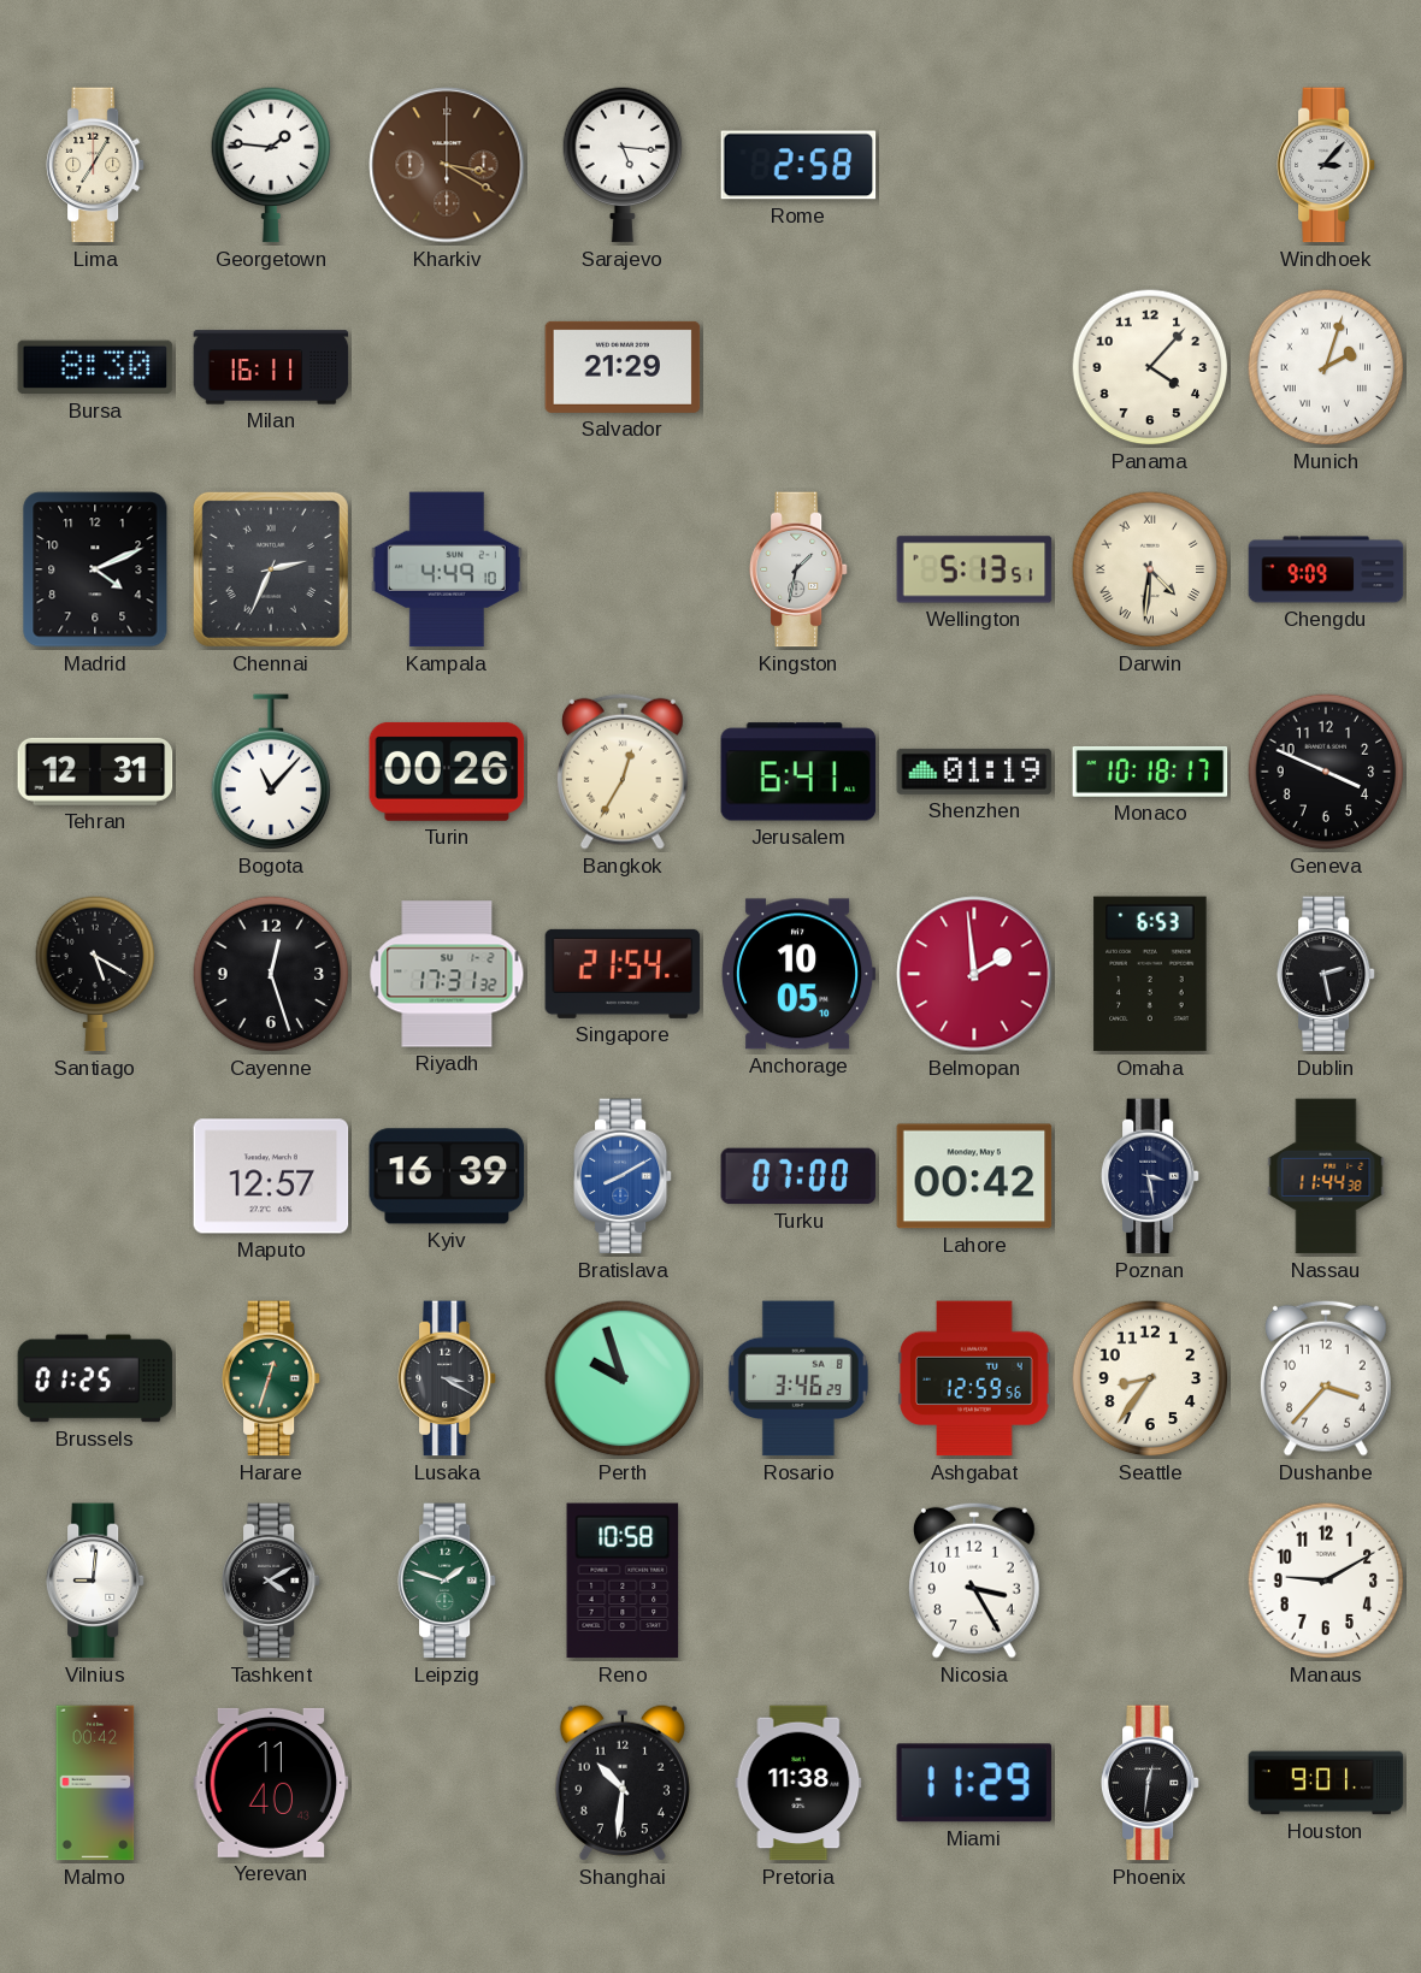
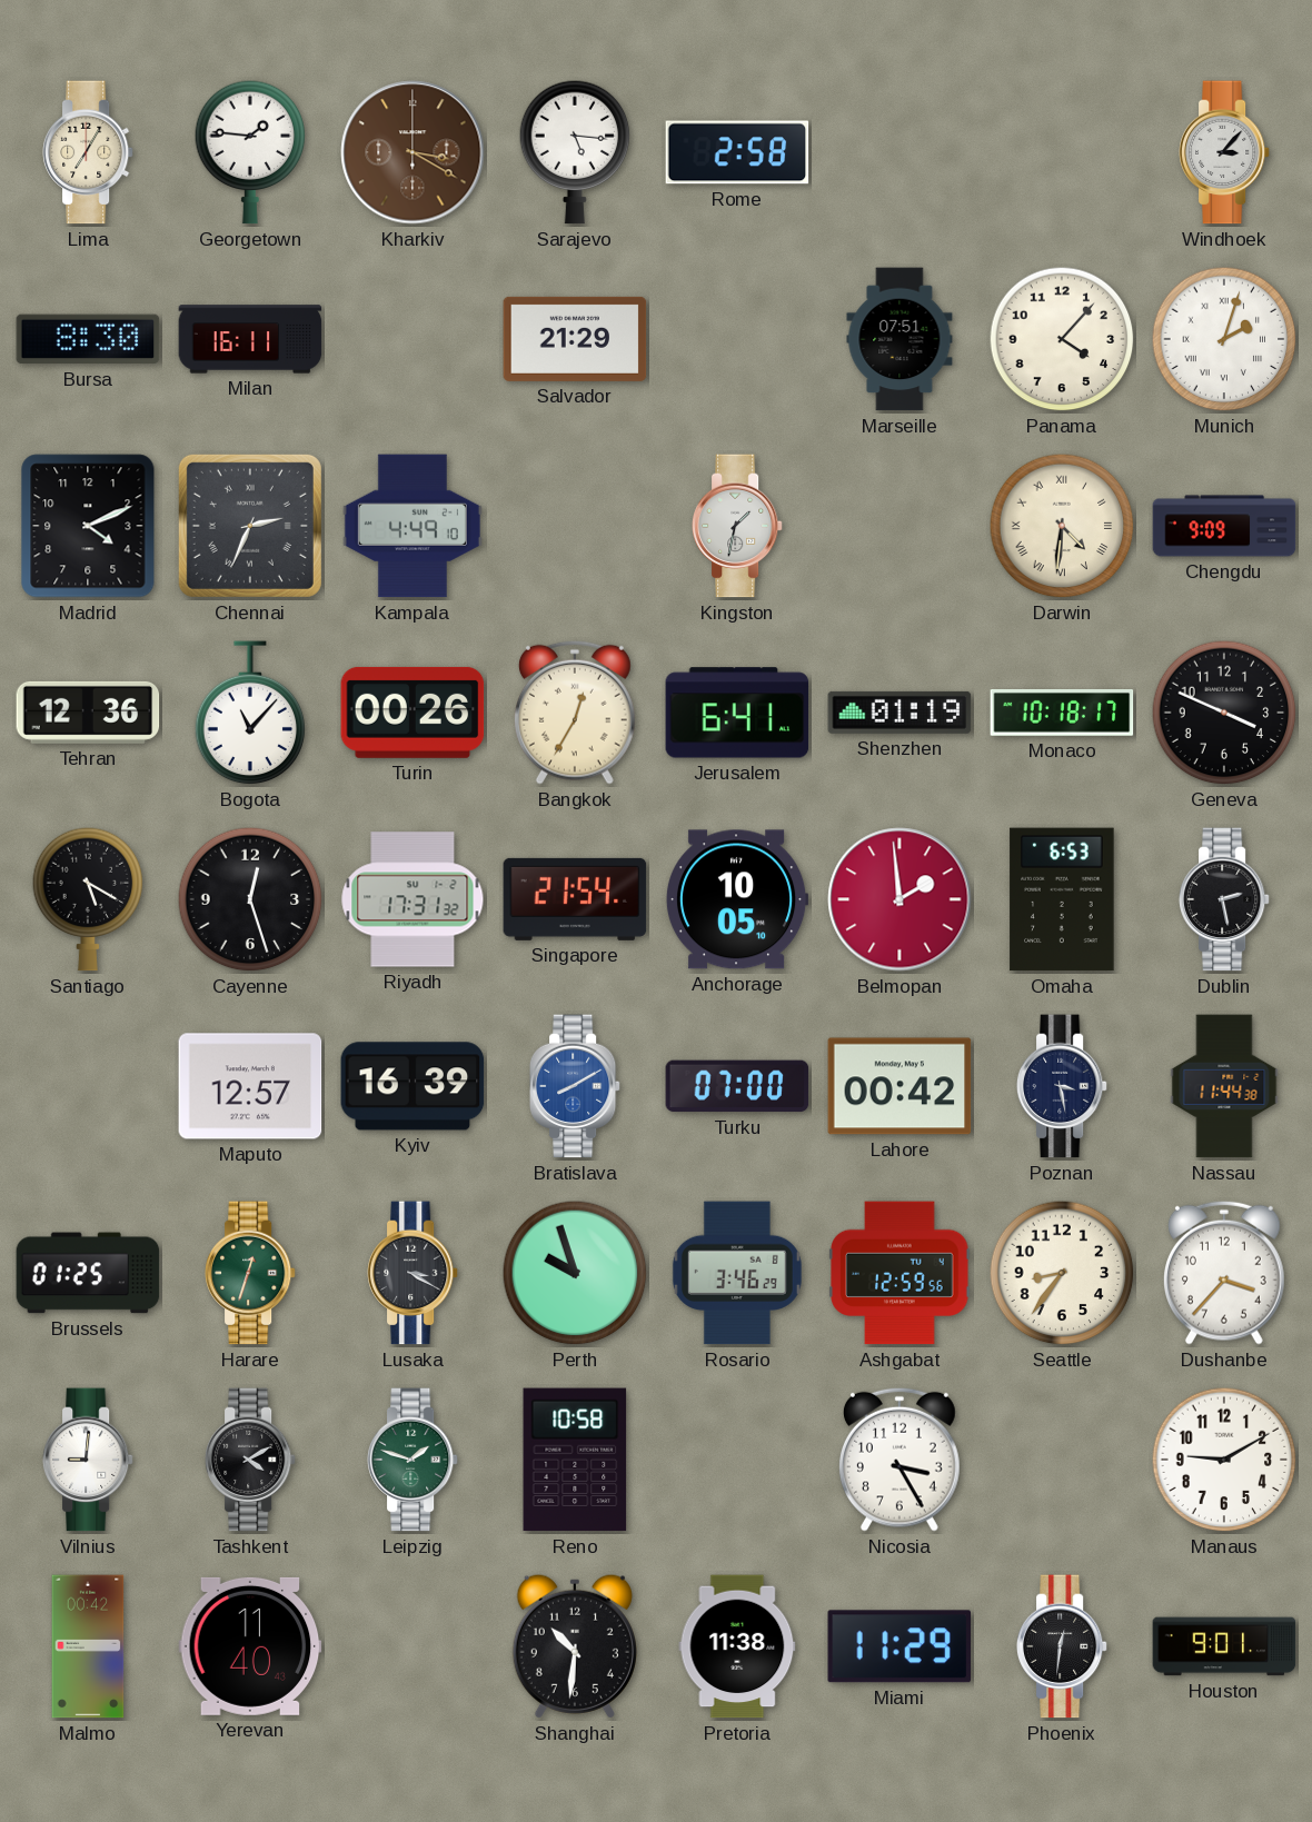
Marseille: none -> 07:51
Wellington: 5:13 -> none
Tehran: 12:31 -> 12:36
